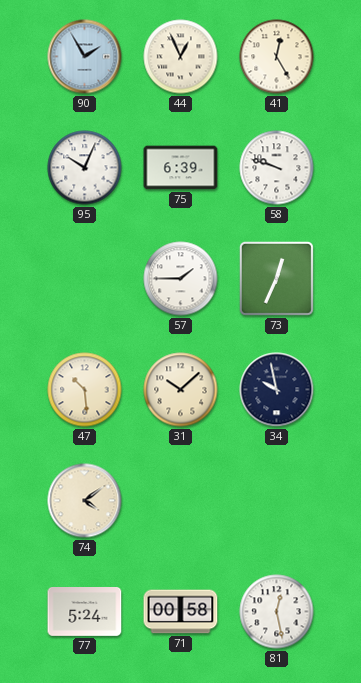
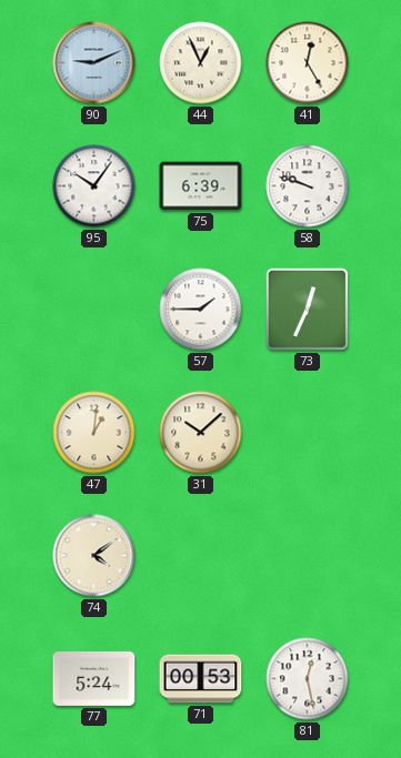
90: 1:55 -> 9:11
95: 10:04 -> 10:06
47: 10:29 -> 1:01
34: 9:58 -> none
71: 00:58 -> 00:53
